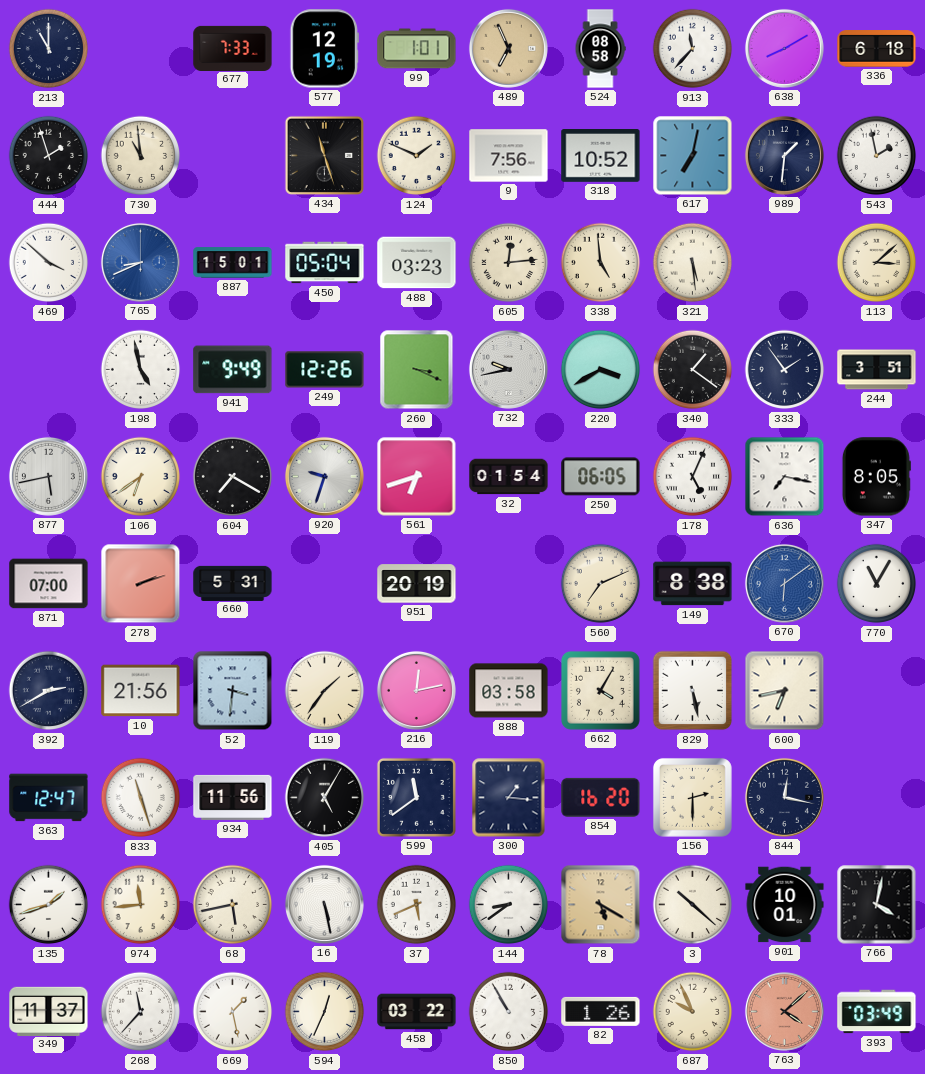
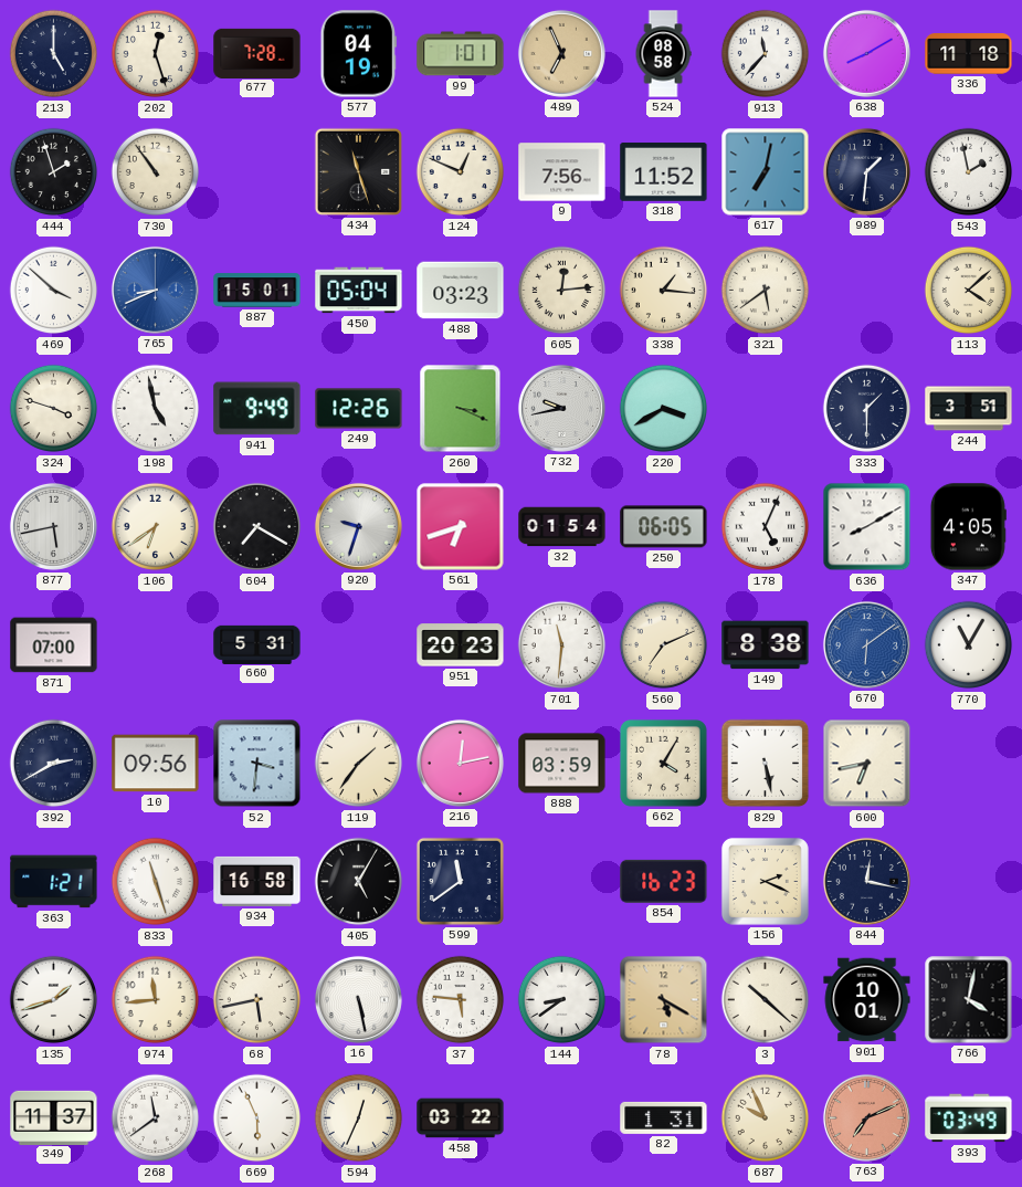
213: 11:00 -> 5:00
202: none -> 12:27
677: 7:33 -> 7:28
577: 12:19 -> 04:19
336: 6:18 -> 11:18
730: 10:59 -> 10:54
124: 1:49 -> 12:49
318: 10:52 -> 11:52
338: 4:59 -> 1:16
321: 5:29 -> 5:39
113: 3:08 -> 4:08
324: none -> 3:48
340: 1:21 -> none
333: 1:54 -> 1:30
636: 7:17 -> 8:10
347: 8:05 -> 4:05
278: 2:12 -> none
951: 20:19 -> 20:23
701: none -> 11:31
10: 21:56 -> 09:56
888: 03:58 -> 03:59
363: 12:47 -> 1:21
934: 11:56 -> 16:58
300: 1:16 -> none
854: 16:20 -> 16:23
156: 2:30 -> 2:19
37: 5:41 -> 5:46
268: 11:37 -> 11:39
669: 1:28 -> 5:56
850: 10:55 -> none
82: 1:26 -> 1:31
763: 4:08 -> 7:11
